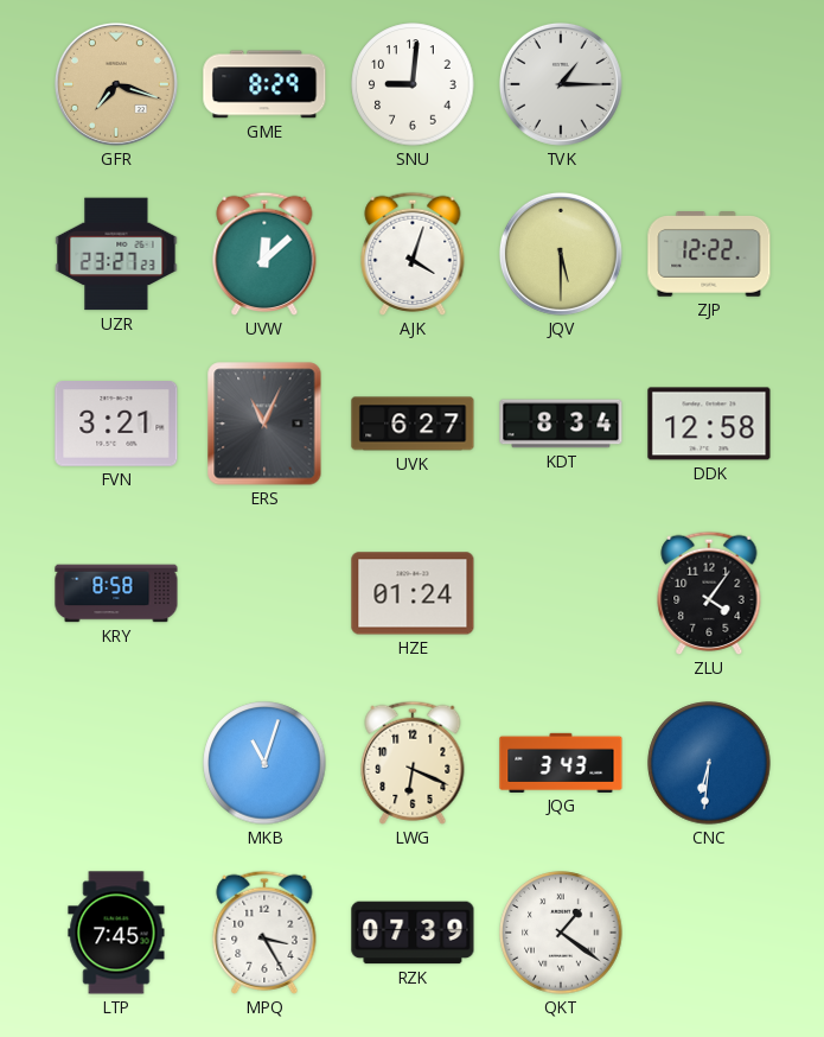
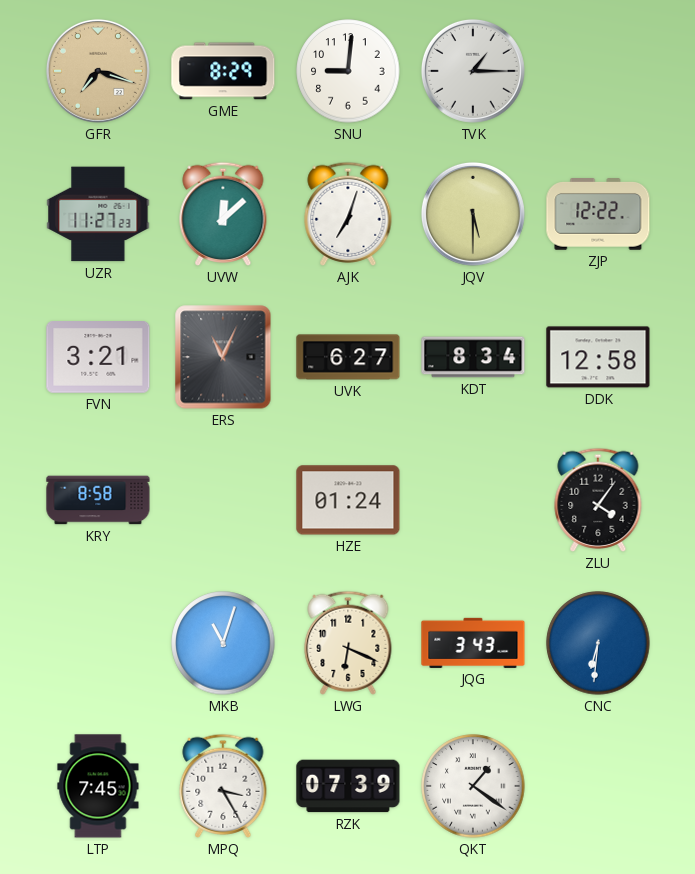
UZR: 23:27 -> 11:27
AJK: 4:03 -> 7:03
